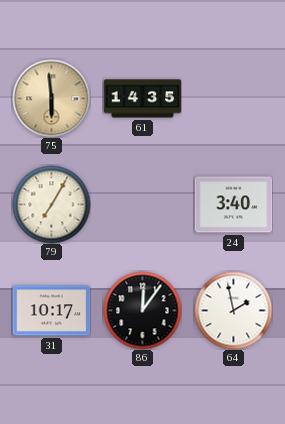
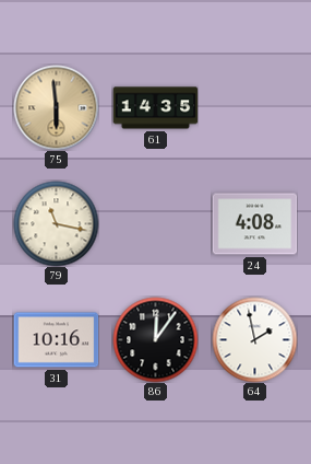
79: 7:05 -> 11:17
24: 3:40 -> 4:08
31: 10:17 -> 10:16
